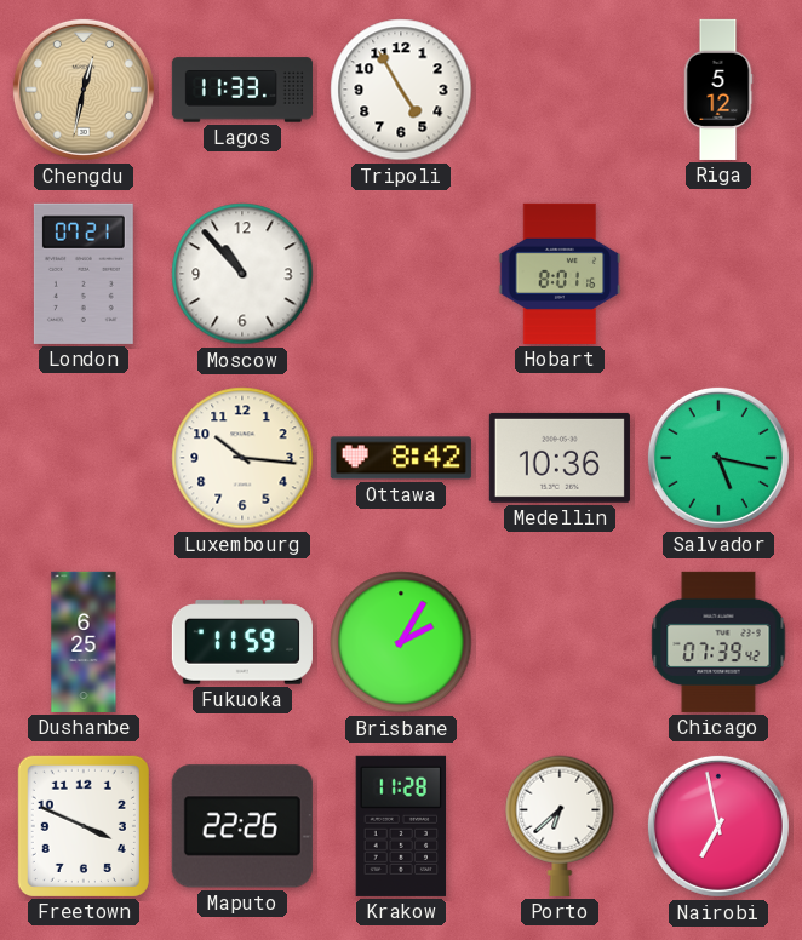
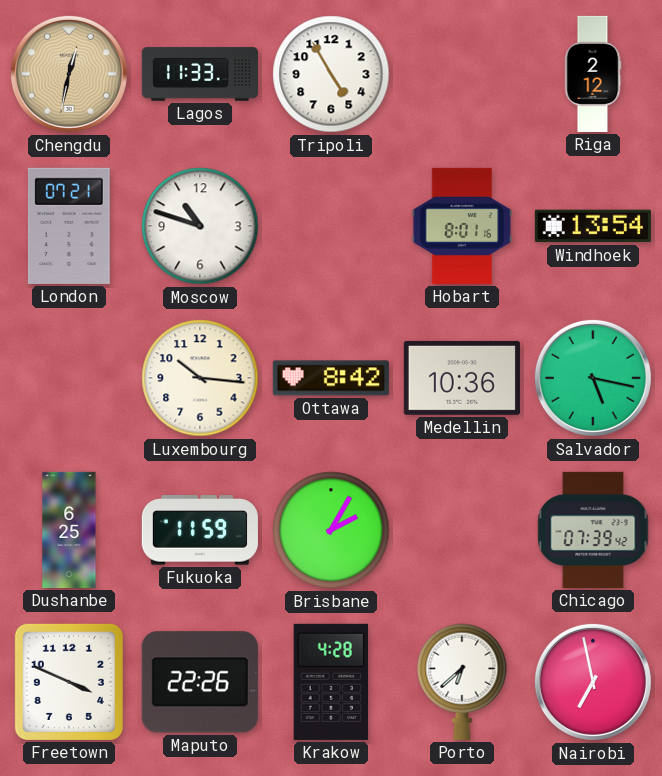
Riga: 5:12 -> 2:12
Moscow: 10:53 -> 10:48
Windhoek: none -> 13:54
Krakow: 11:28 -> 4:28
